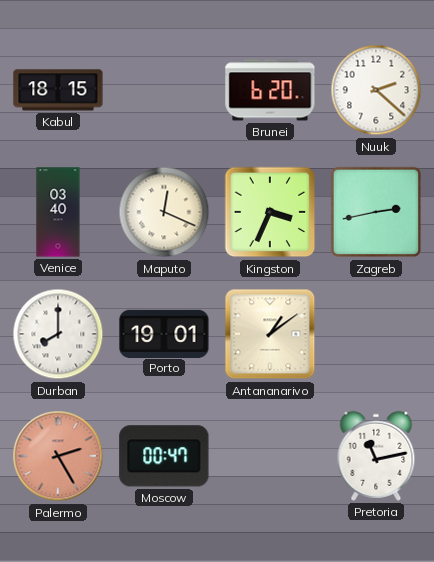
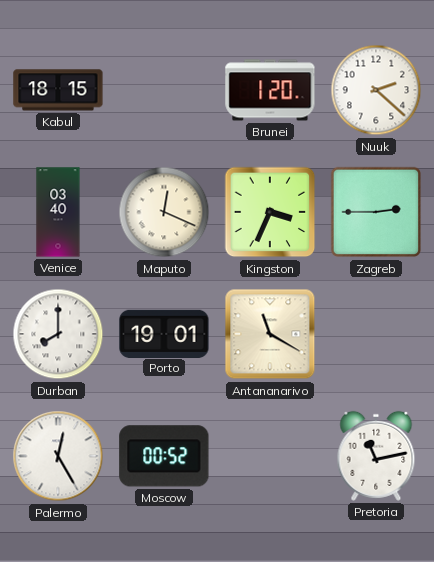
Brunei: 6:20 -> 1:20
Zagreb: 2:43 -> 2:45
Antananarivo: 1:09 -> 11:20
Palermo: 2:25 -> 12:25
Palermo dial: salmon -> white
Moscow: 00:47 -> 00:52
